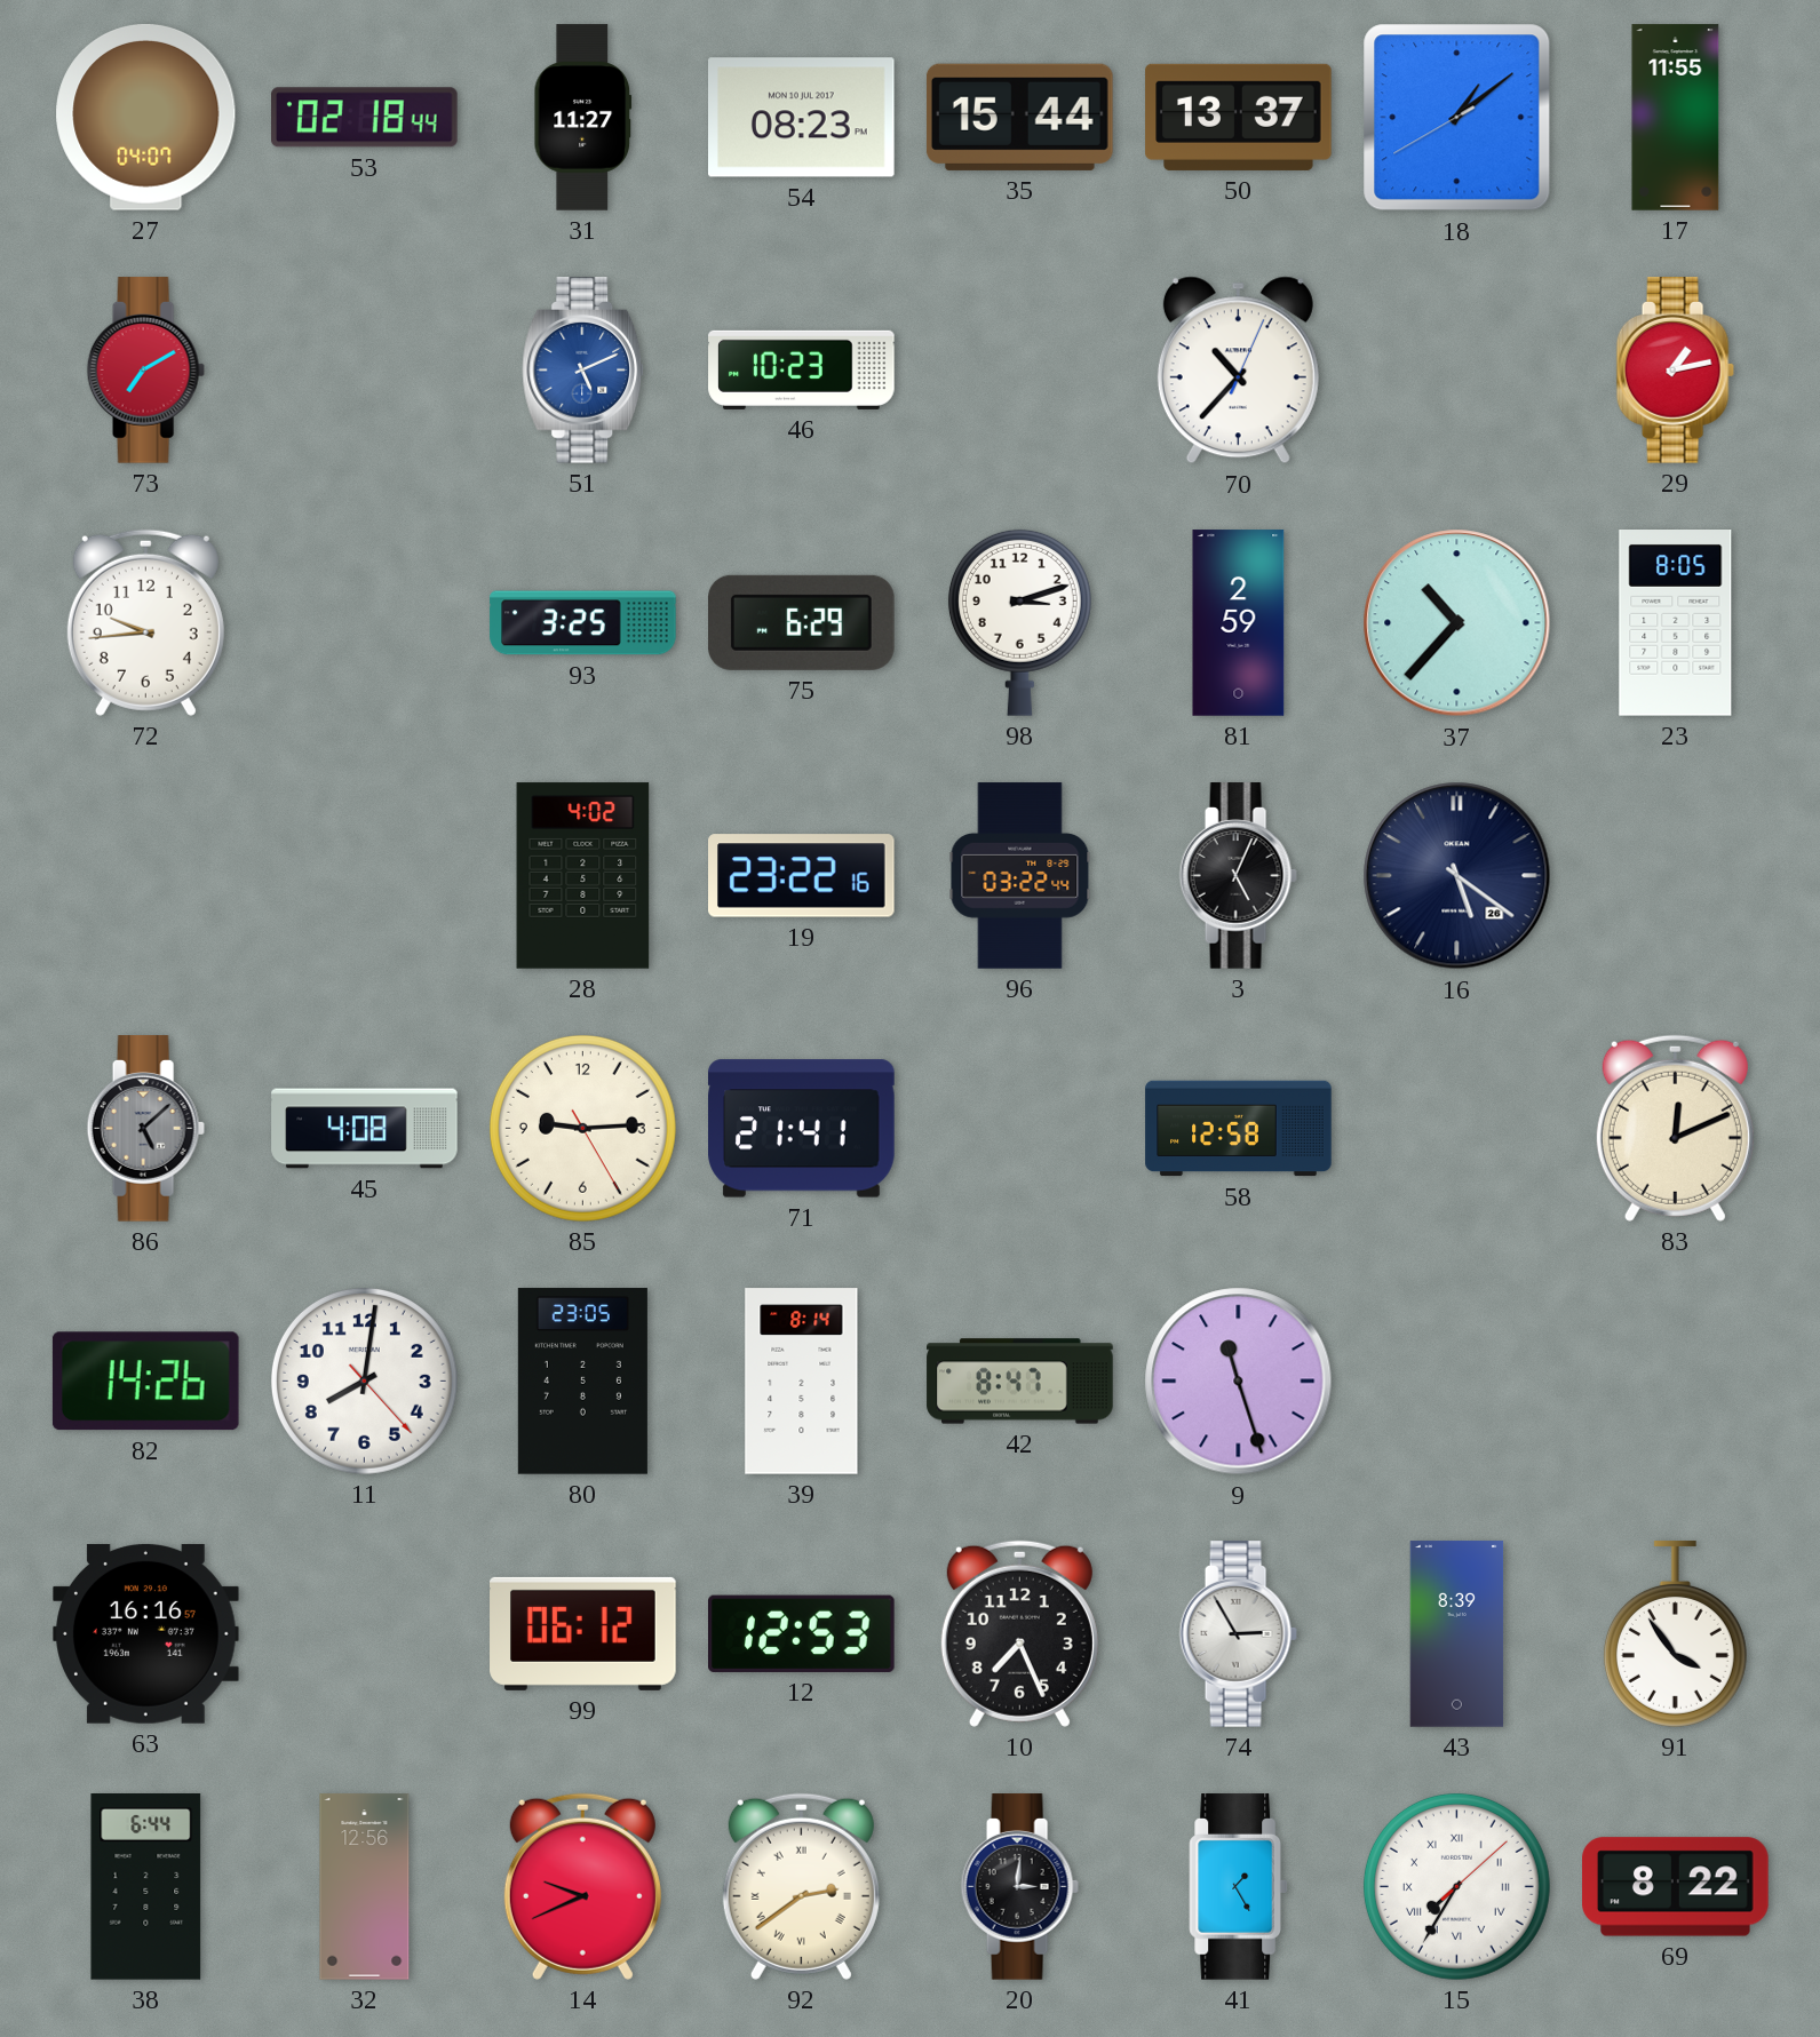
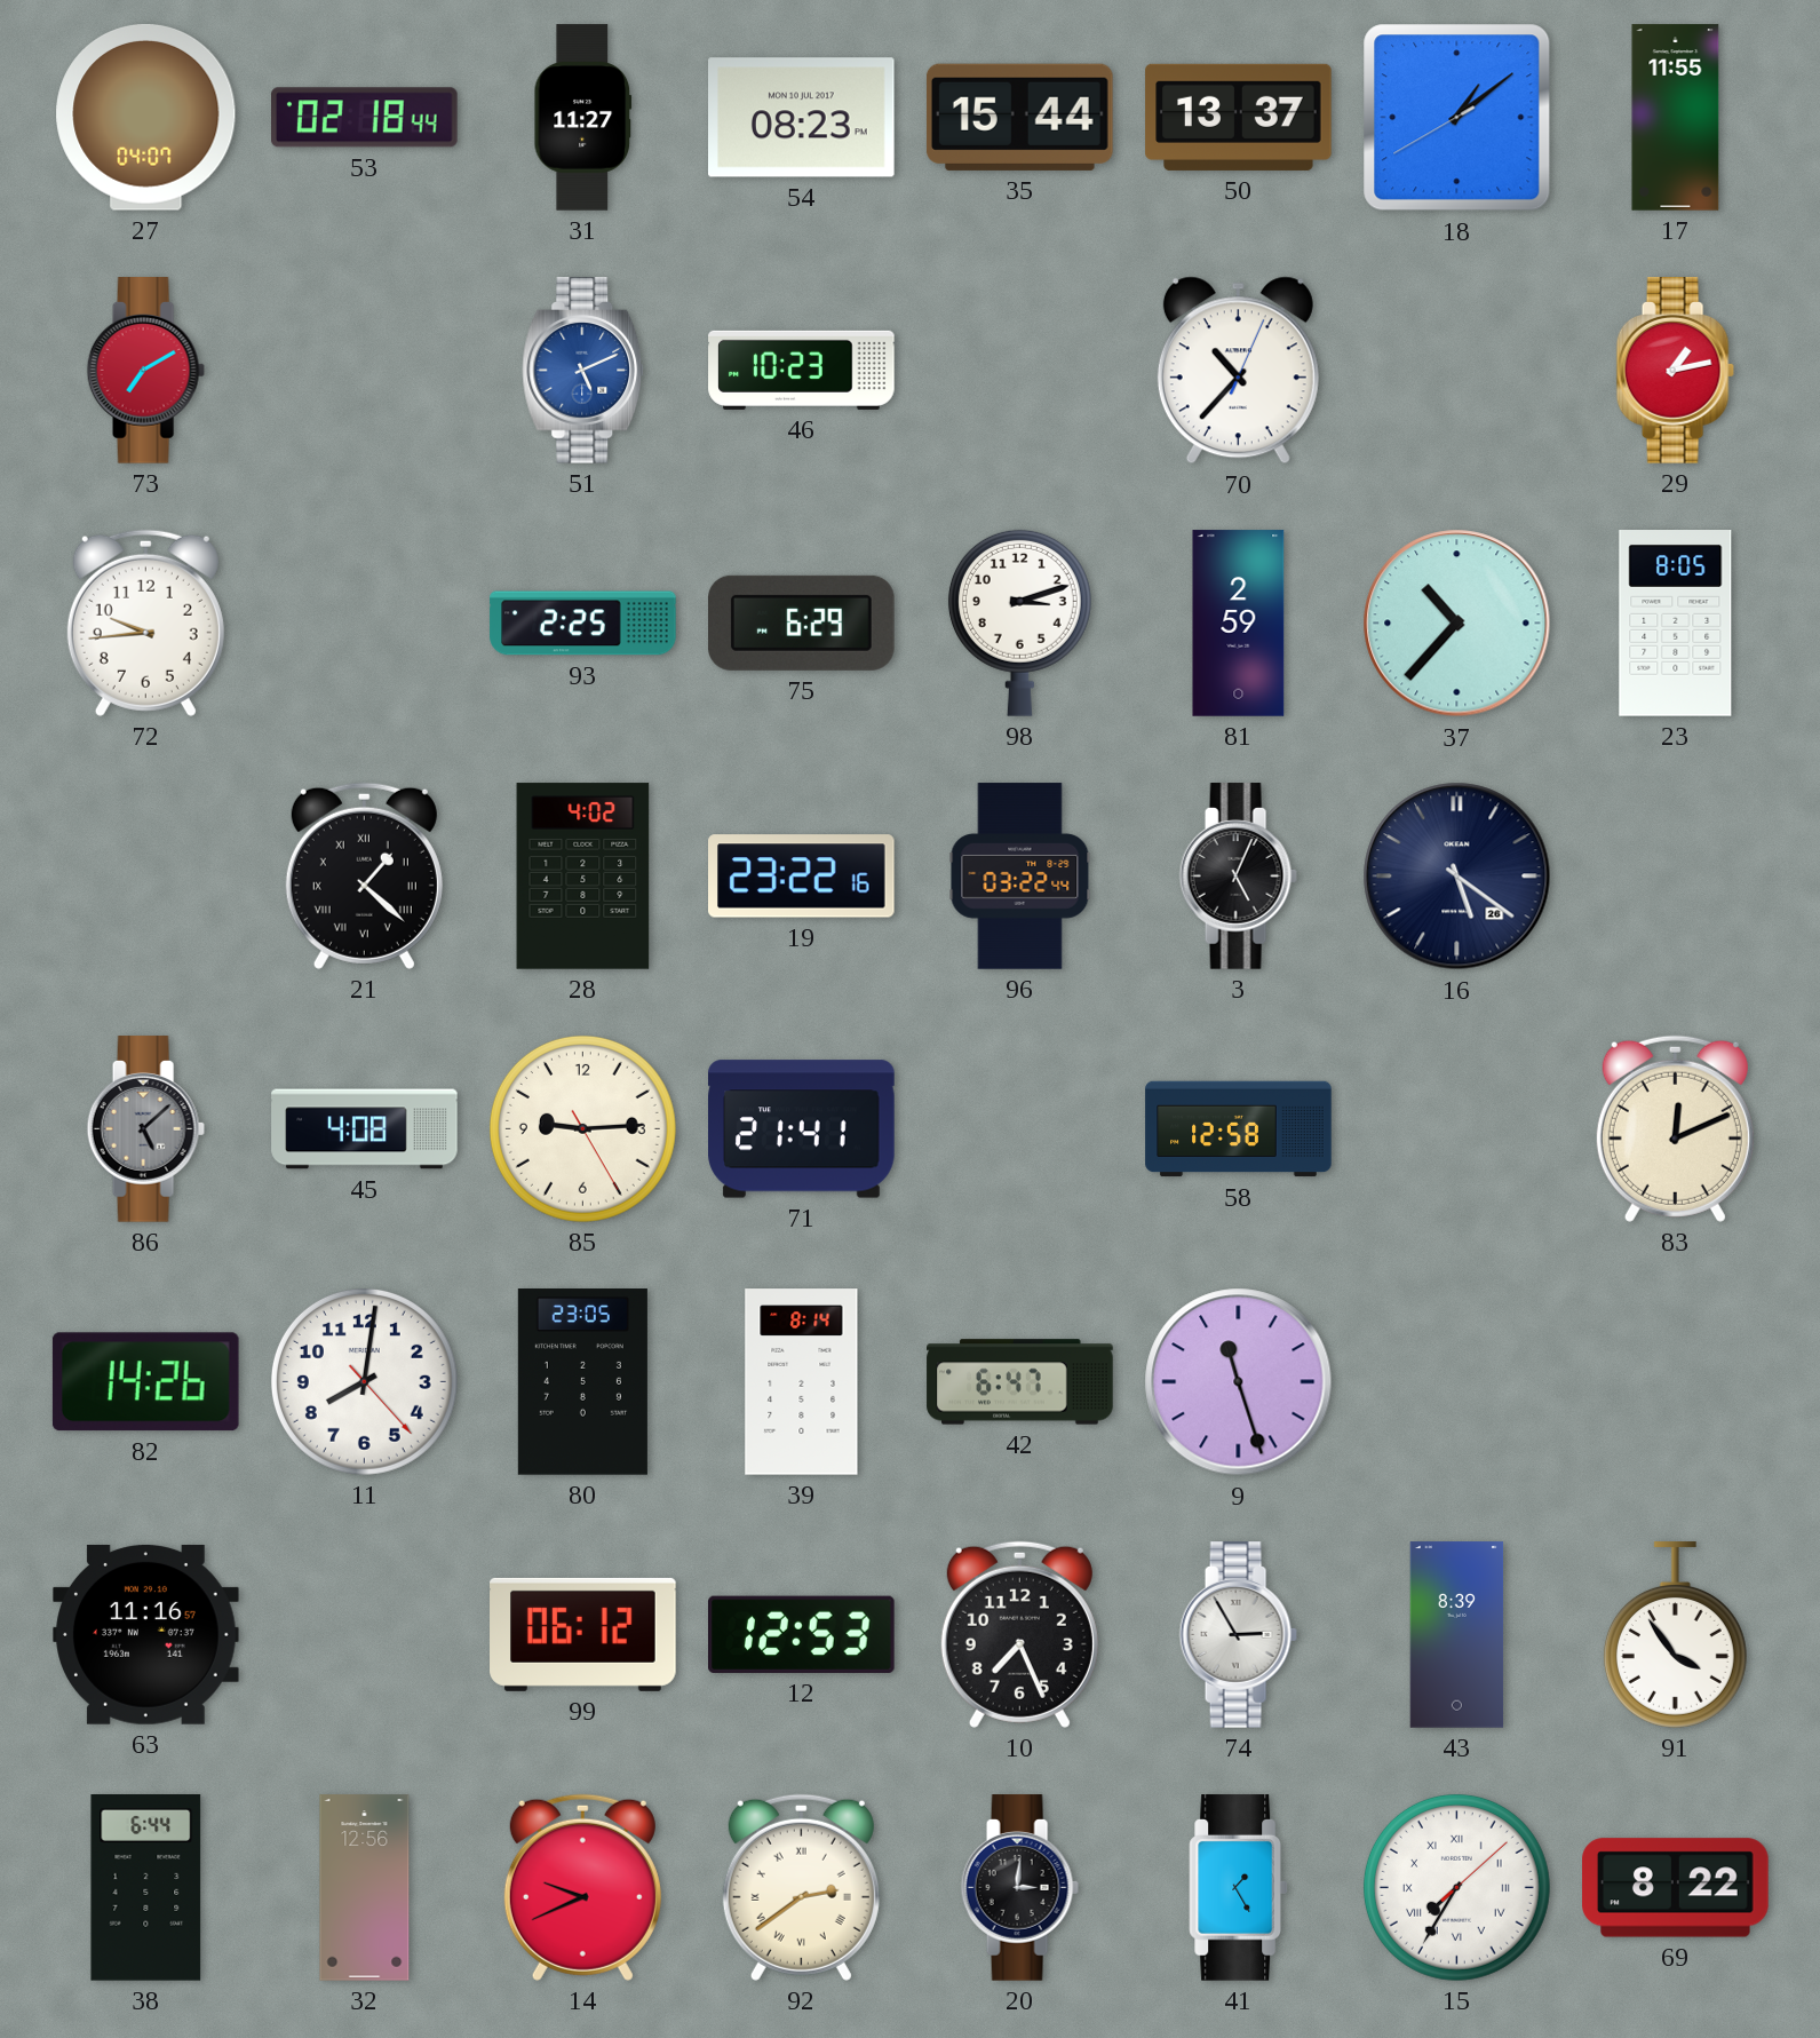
93: 3:25 -> 2:25
21: none -> 1:22
42: 8:47 -> 6:47
63: 16:16 -> 11:16
